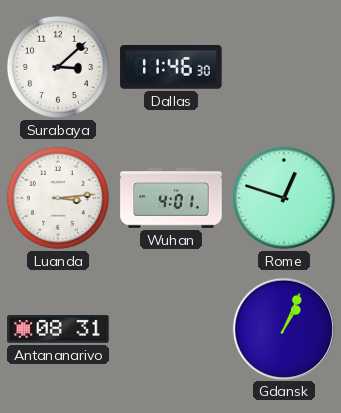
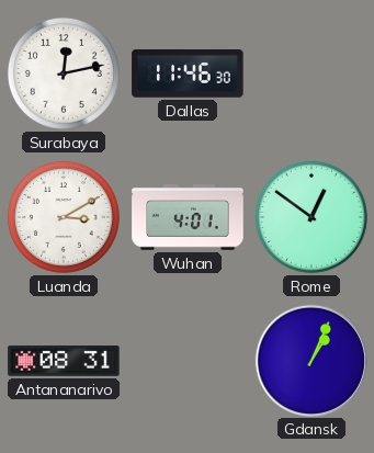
Surabaya: 3:08 -> 12:13
Luanda: 3:14 -> 3:10
Rome: 12:48 -> 12:51
